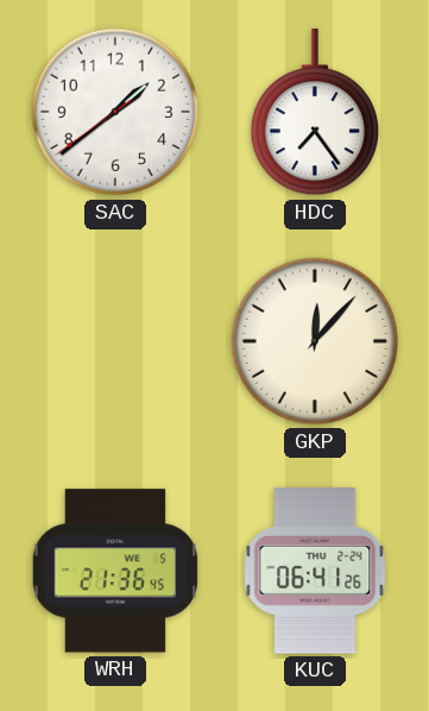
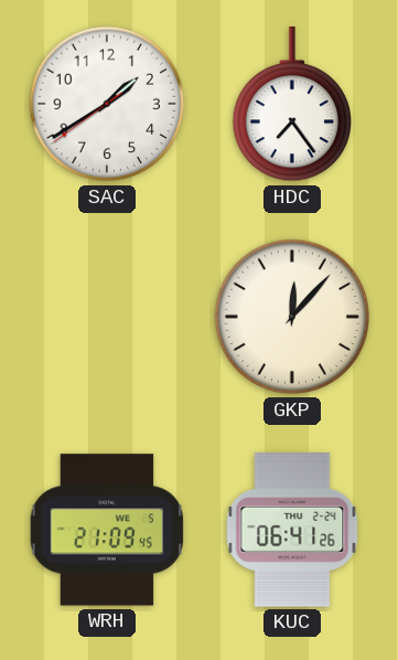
SAC: 1:38 -> 1:39
WRH: 21:36 -> 21:09
